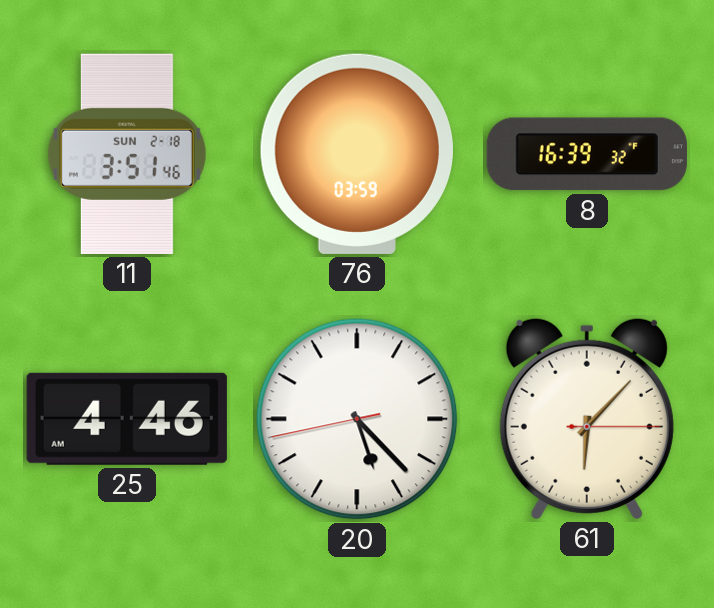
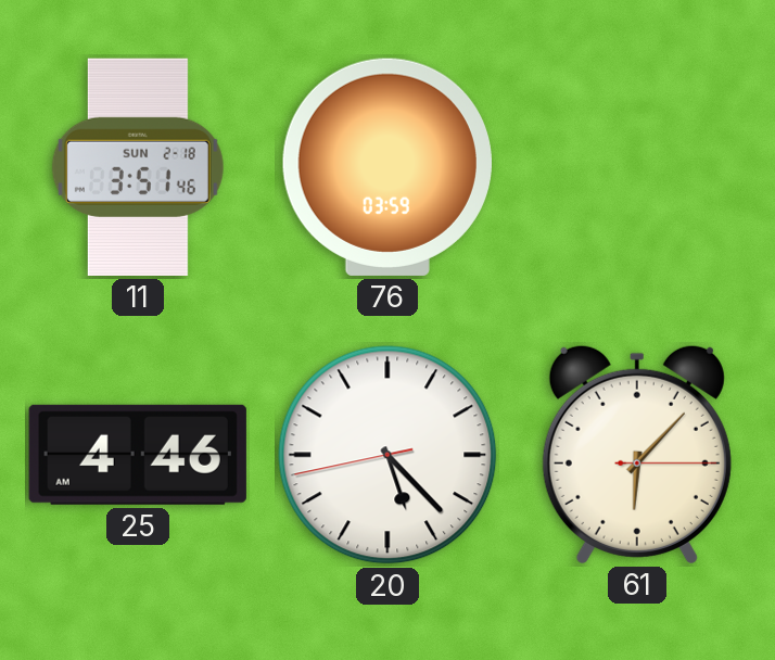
8: 16:39 -> none
